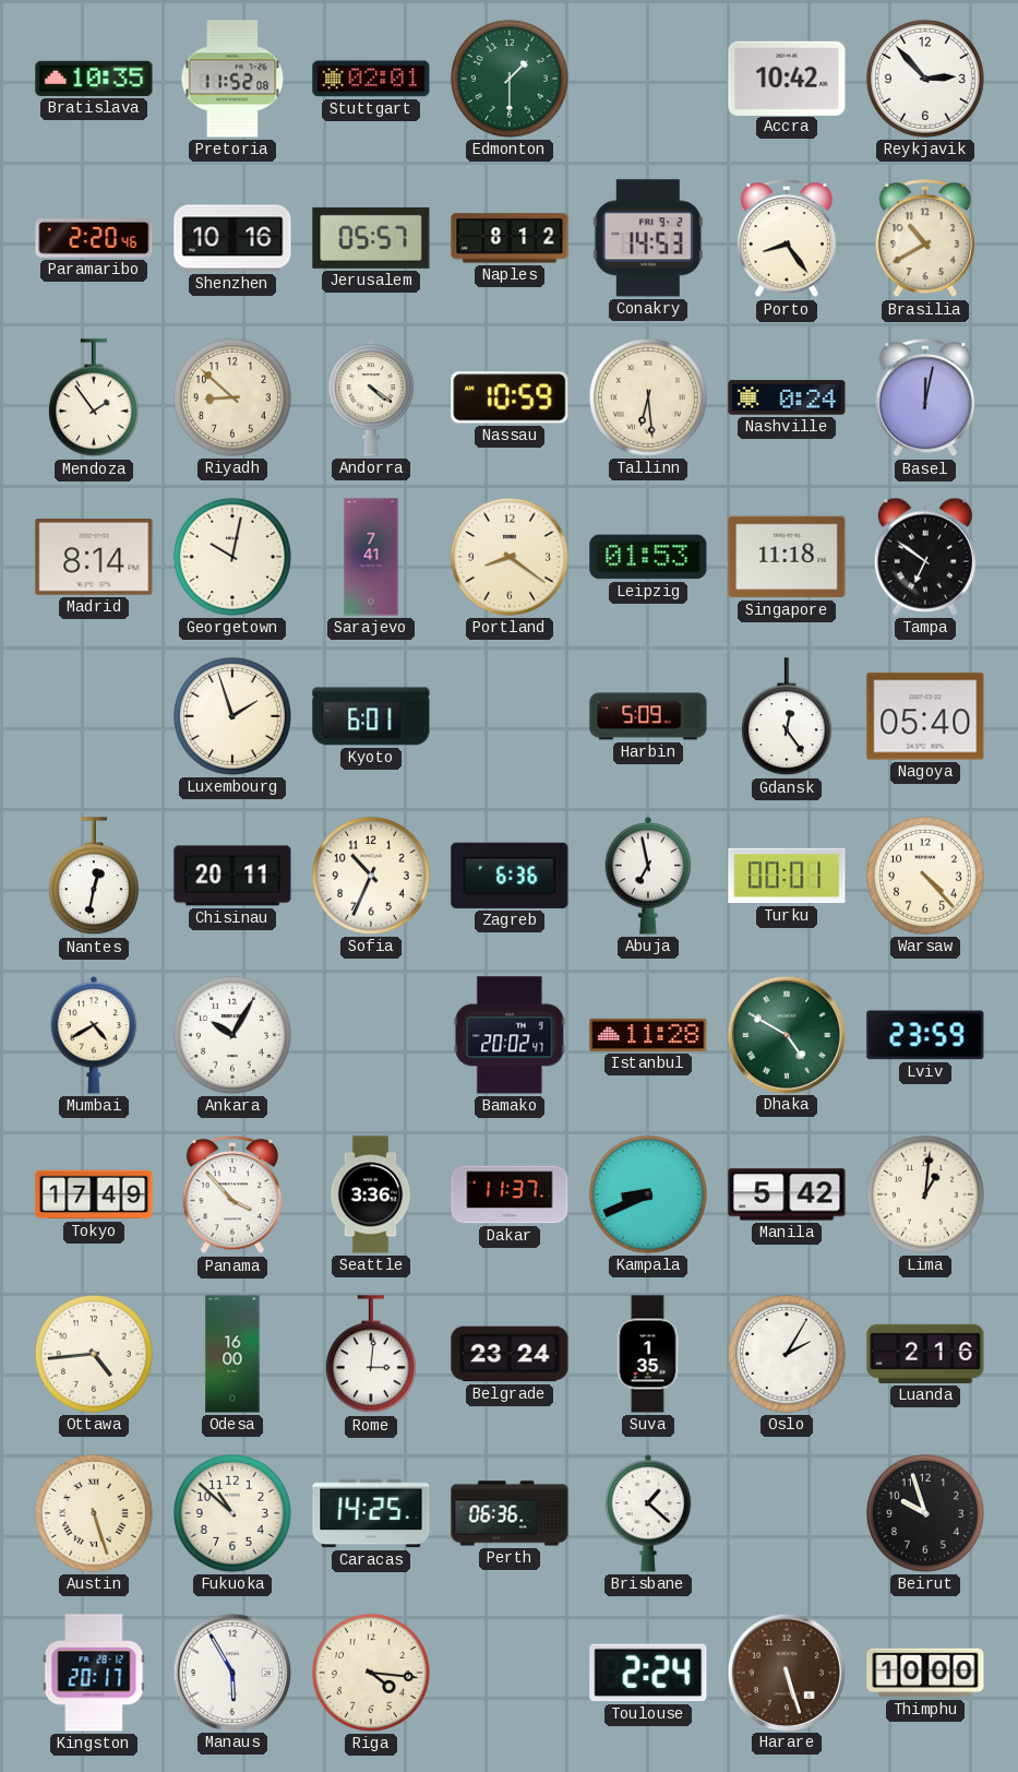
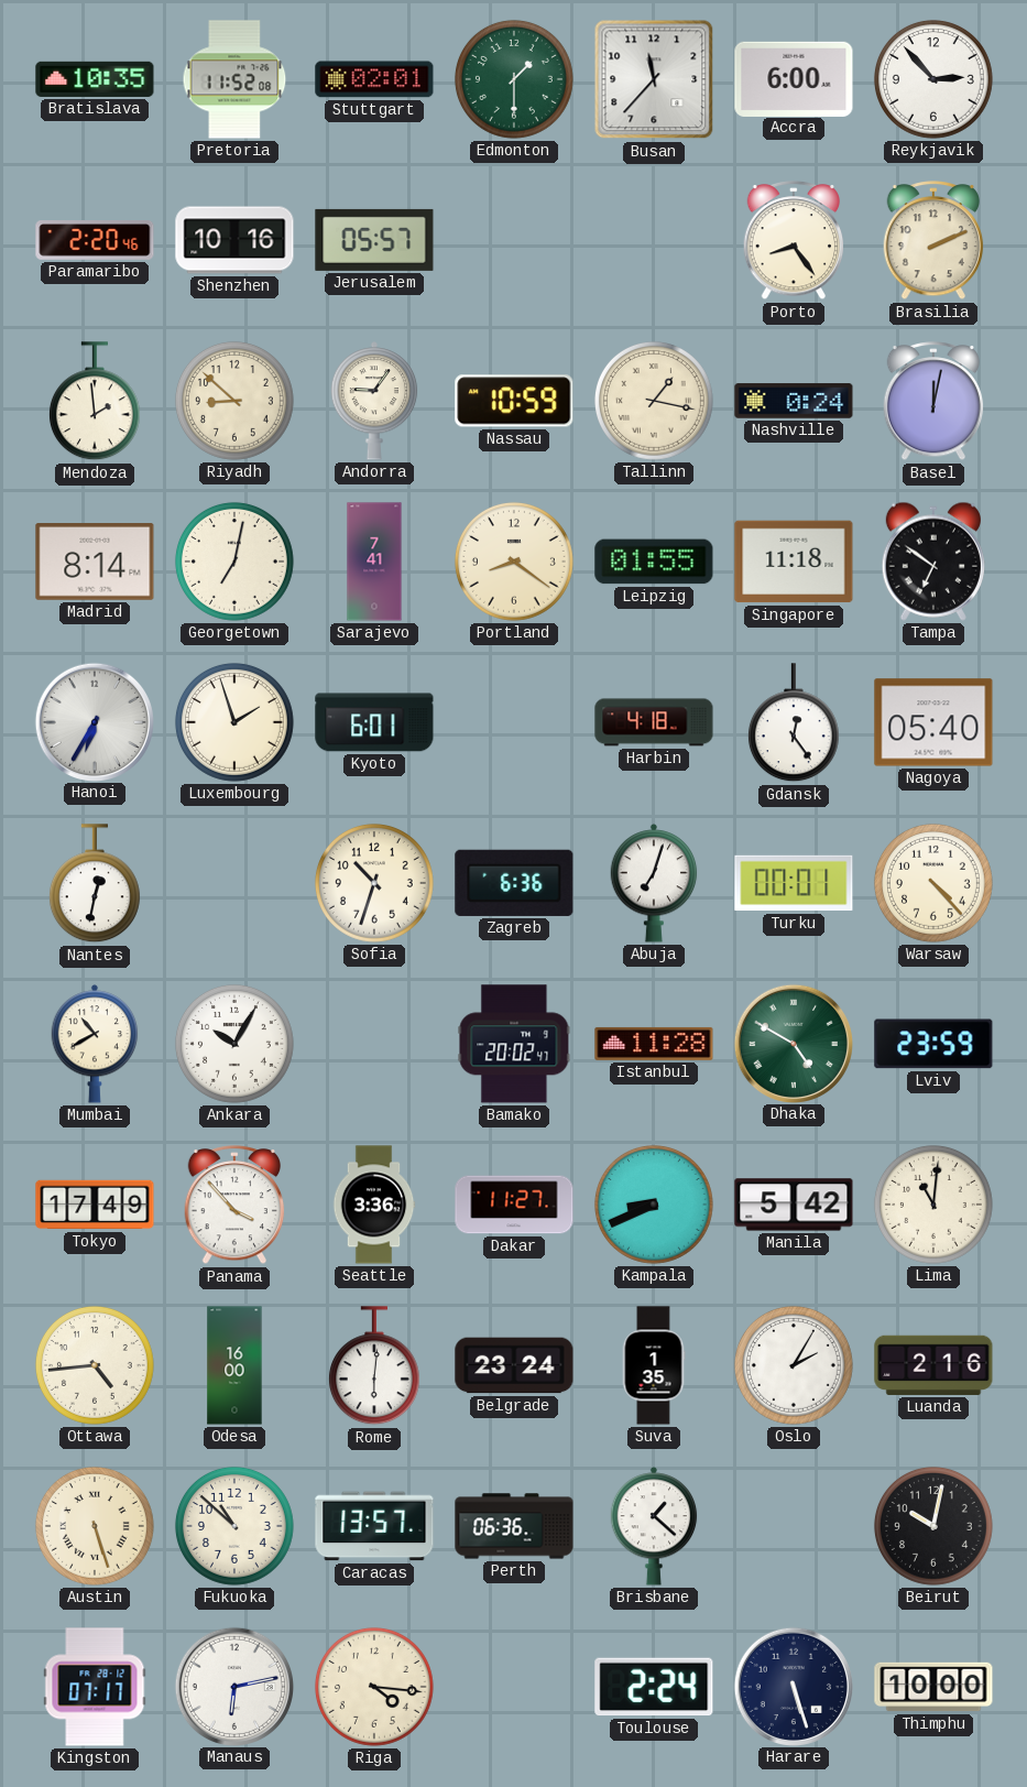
Busan: none -> 11:37
Accra: 10:42 -> 6:00
Naples: 8:12 -> none
Conakry: 14:53 -> none
Brasilia: 10:40 -> 2:11
Mendoza: 1:54 -> 1:59
Andorra: 4:21 -> 9:06
Tallinn: 6:29 -> 1:17
Georgetown: 10:02 -> 7:02
Leipzig: 01:53 -> 01:55
Hanoi: none -> 6:35
Harbin: 5:09 -> 4:18
Chisinau: 20:11 -> none
Sofia: 10:34 -> 10:33
Abuja: 6:58 -> 7:03
Mumbai: 4:40 -> 10:40
Dakar: 11:37 -> 11:27
Lima: 1:01 -> 11:01
Rome: 3:01 -> 6:01
Caracas: 14:25 -> 13:57
Beirut: 9:57 -> 10:02
Kingston: 20:17 -> 07:17
Manaus: 5:55 -> 6:13
Harare dial: brown -> navy
